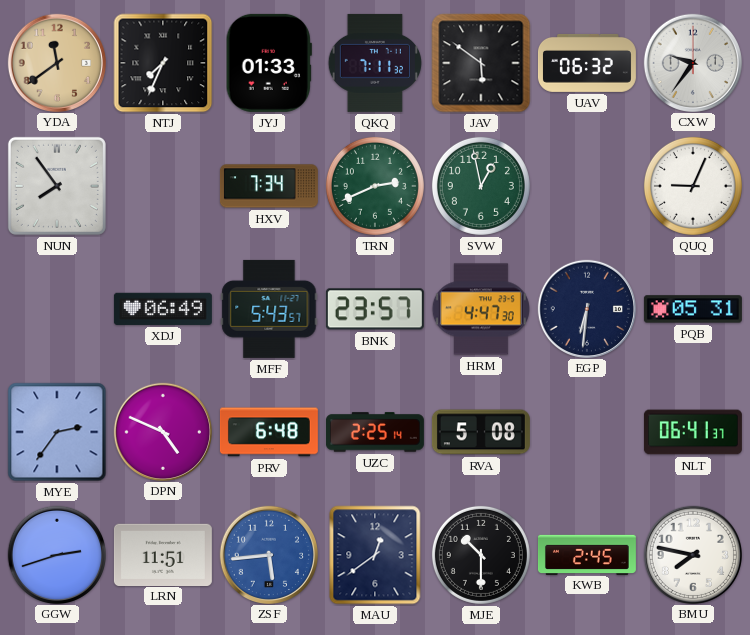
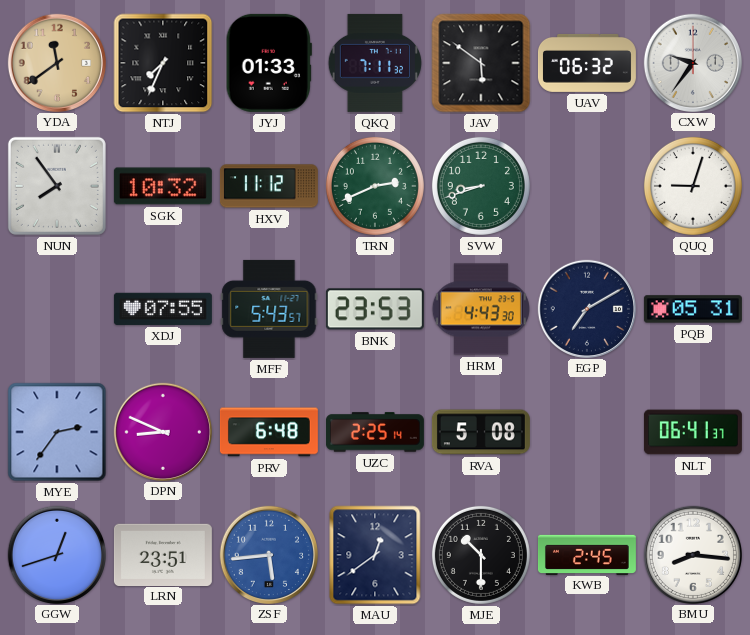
SGK: none -> 10:32
HXV: 7:34 -> 11:12
SVW: 12:58 -> 8:42
QUQ: 9:04 -> 9:03
XDJ: 06:49 -> 07:55
BNK: 23:57 -> 23:53
HRM: 4:47 -> 4:43
EGP: 6:31 -> 7:10
DPN: 4:49 -> 8:49
GGW: 2:42 -> 12:42
LRN: 11:51 -> 23:51
BMU: 7:47 -> 8:16
